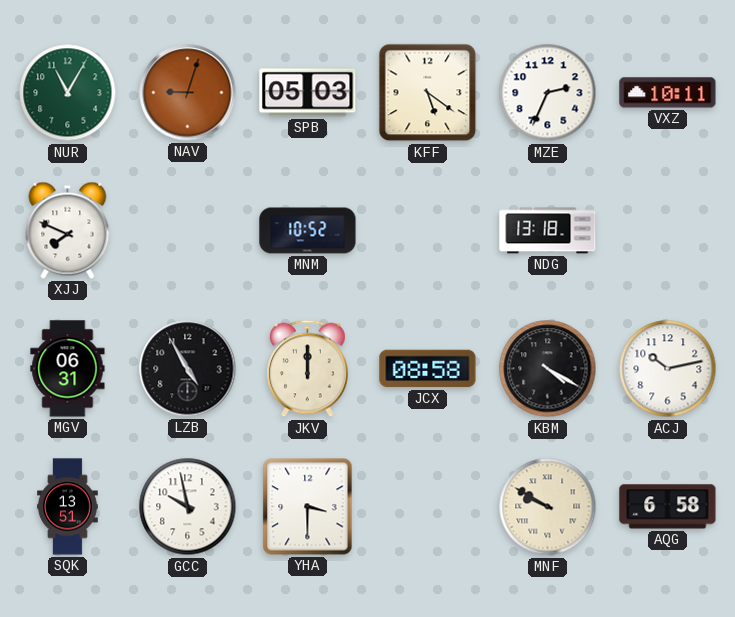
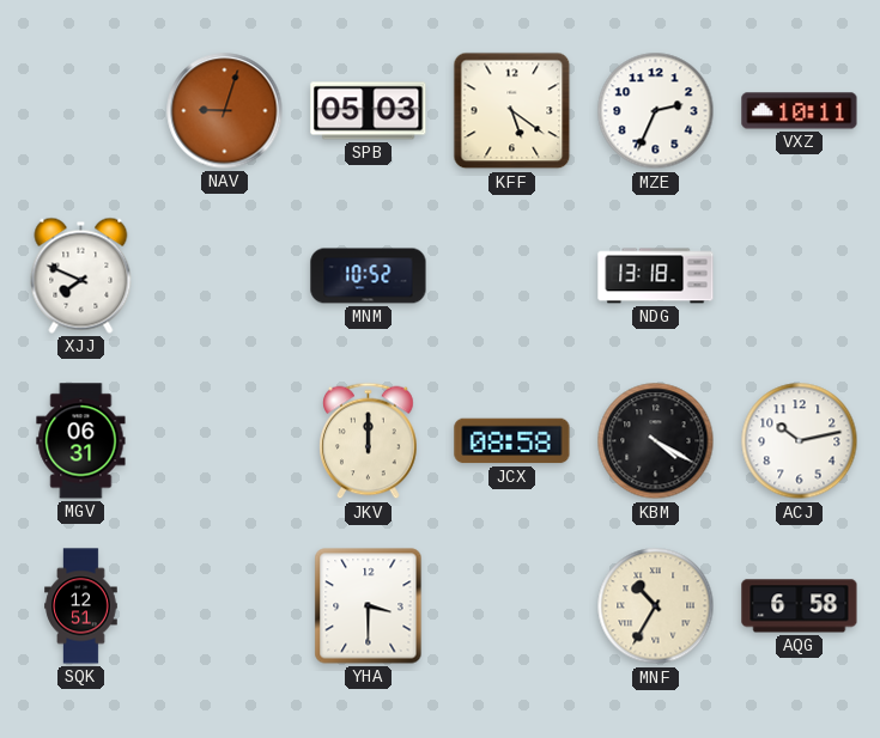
NUR: 11:05 -> none
LZB: 4:55 -> none
SQK: 13:51 -> 12:51
GCC: 9:58 -> none
MNF: 9:50 -> 10:35
